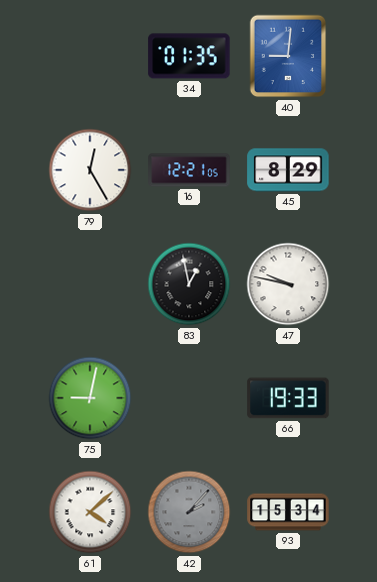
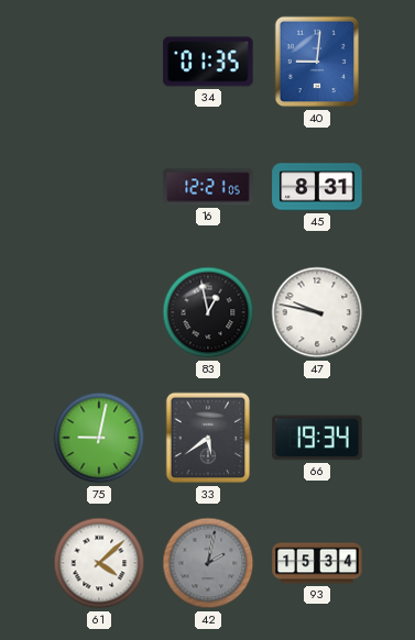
79: 12:25 -> none
45: 8:29 -> 8:31
33: none -> 5:39
66: 19:33 -> 19:34
42: 2:07 -> 2:02
